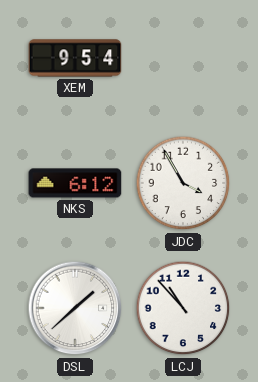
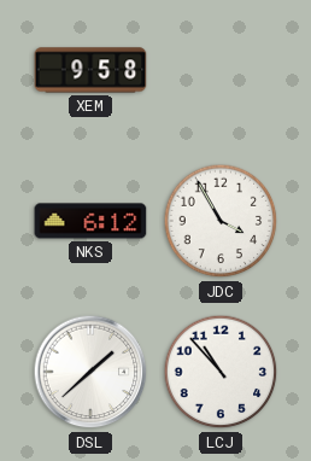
XEM: 9:54 -> 9:58
